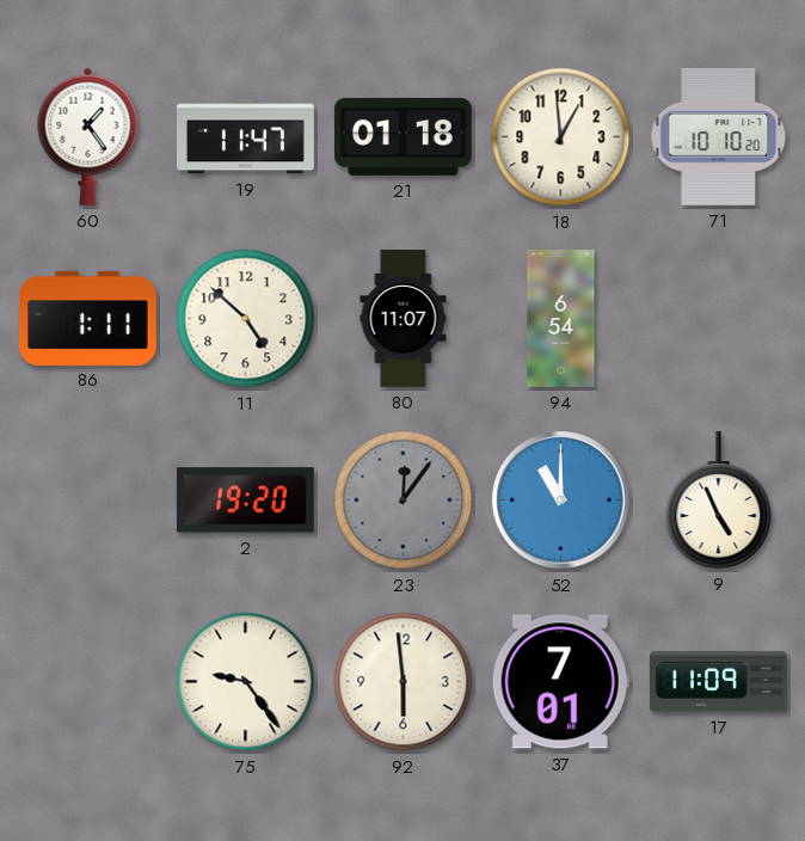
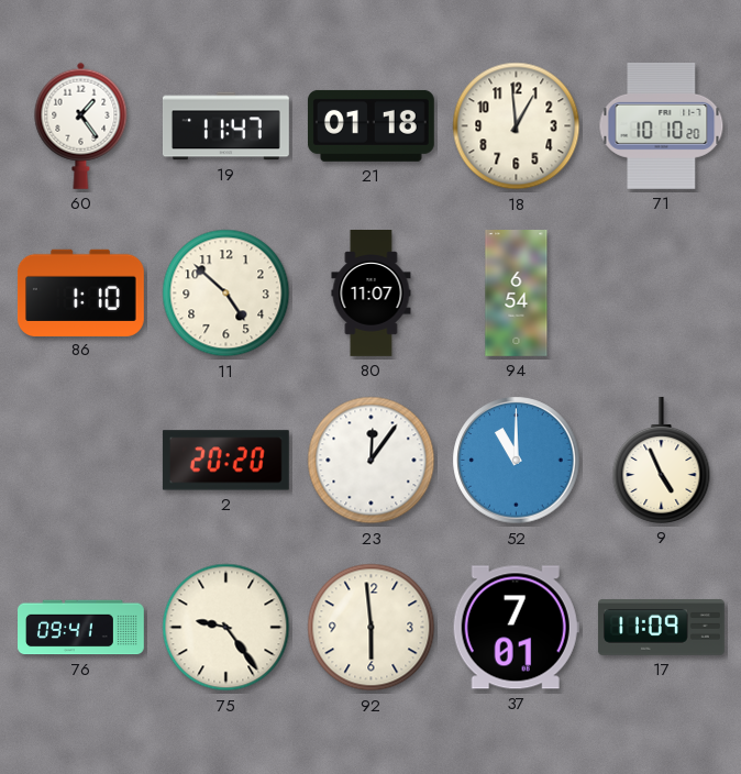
86: 1:11 -> 1:10
2: 19:20 -> 20:20
23 dial: grey -> white
76: none -> 09:41
